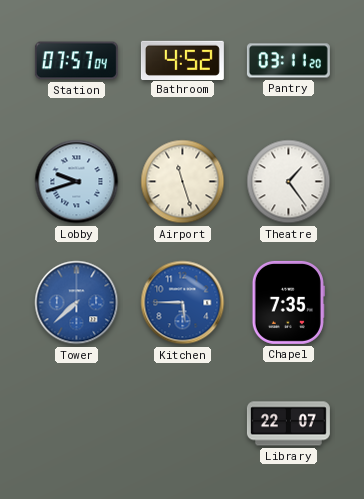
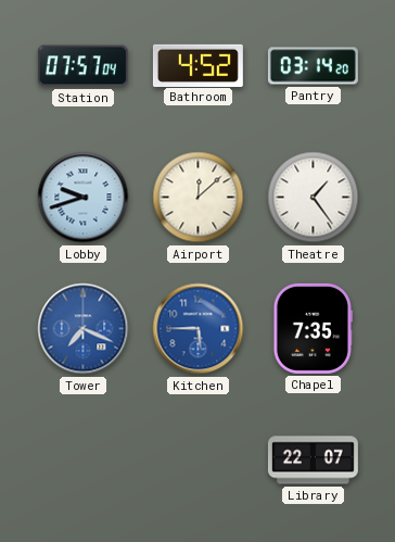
Pantry: 03:11 -> 03:14
Airport: 11:27 -> 12:08
Tower: 7:38 -> 7:19
